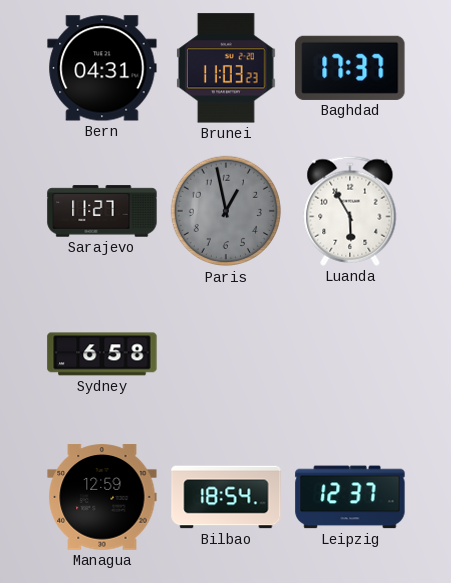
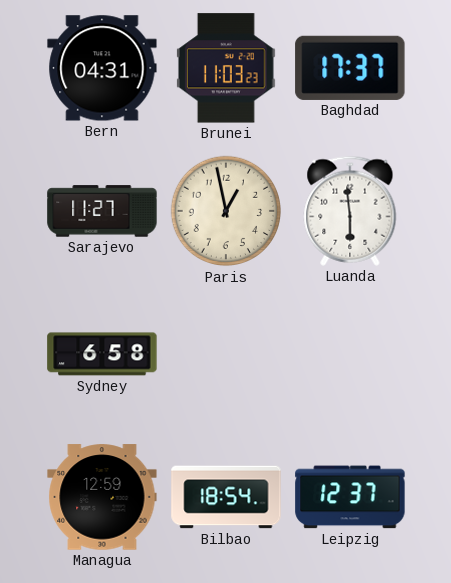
Paris dial: grey -> cream
Luanda: 5:55 -> 5:59
